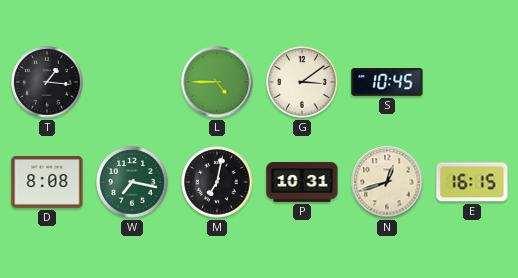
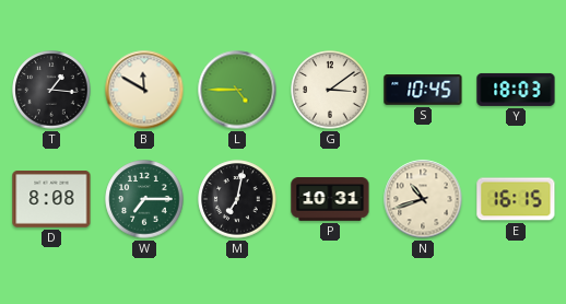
B: none -> 11:50
Y: none -> 18:03
W: 7:17 -> 7:15
N: 12:42 -> 10:42
